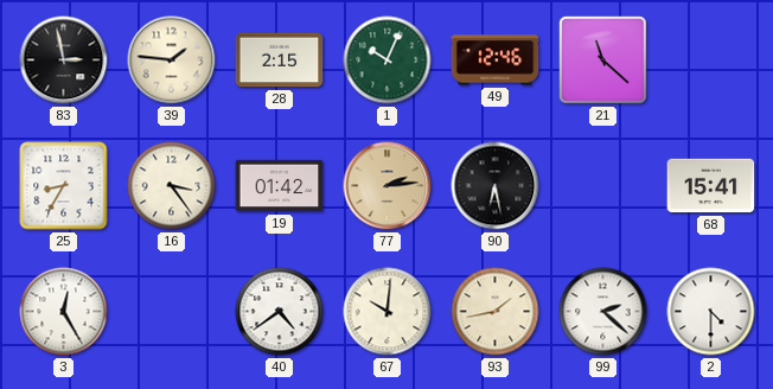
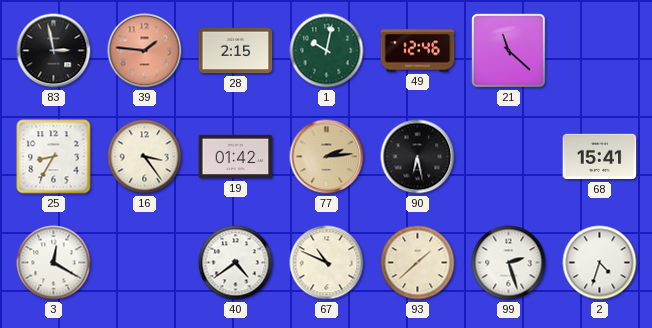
39 dial: cream -> salmon
1: 10:04 -> 10:02
3: 12:25 -> 12:20
67: 10:01 -> 10:49
93: 1:43 -> 1:38
99: 2:22 -> 2:27
2: 4:30 -> 4:33
